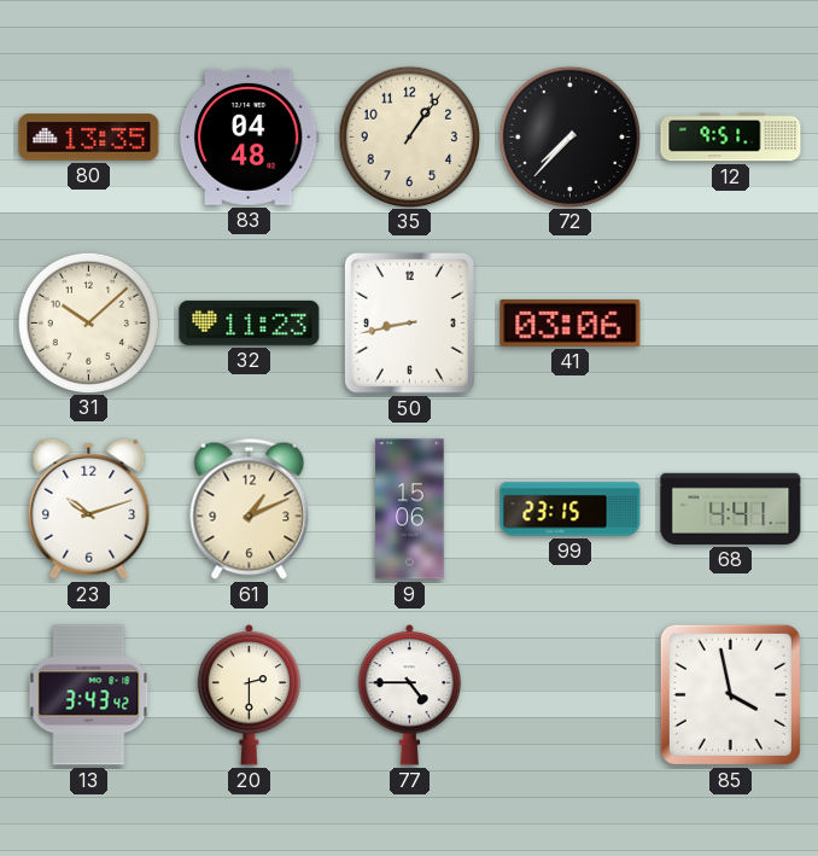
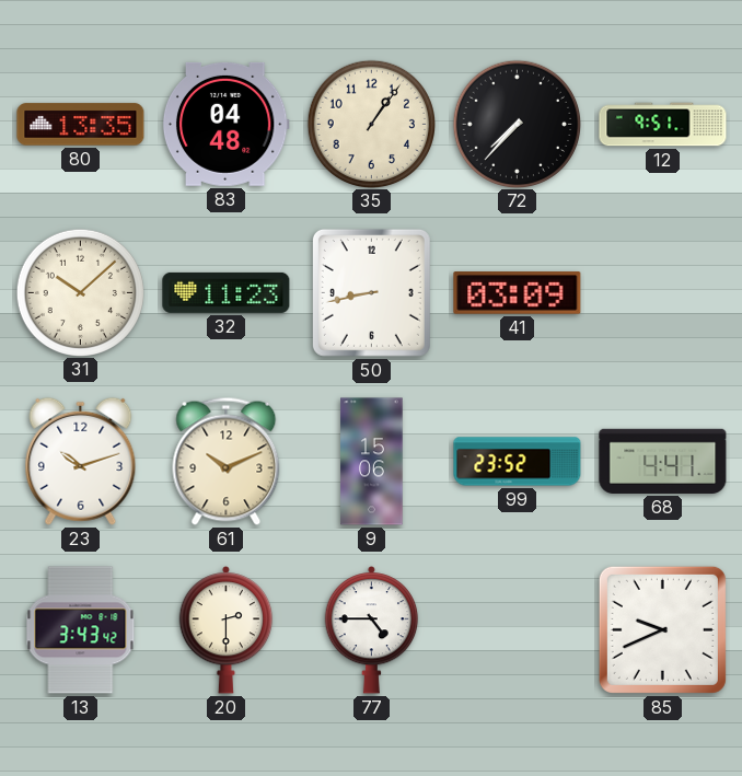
41: 03:06 -> 03:09
61: 1:11 -> 10:11
99: 23:15 -> 23:52
85: 3:58 -> 9:41
